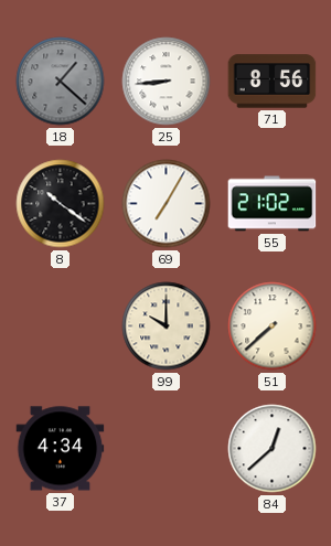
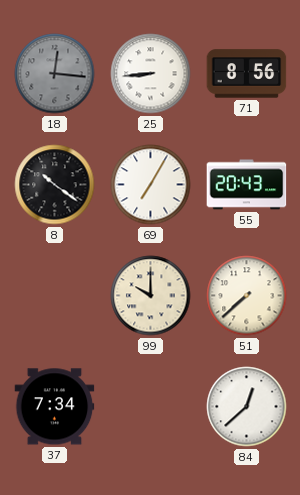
18: 1:22 -> 12:16
55: 21:02 -> 20:43
37: 4:34 -> 7:34
